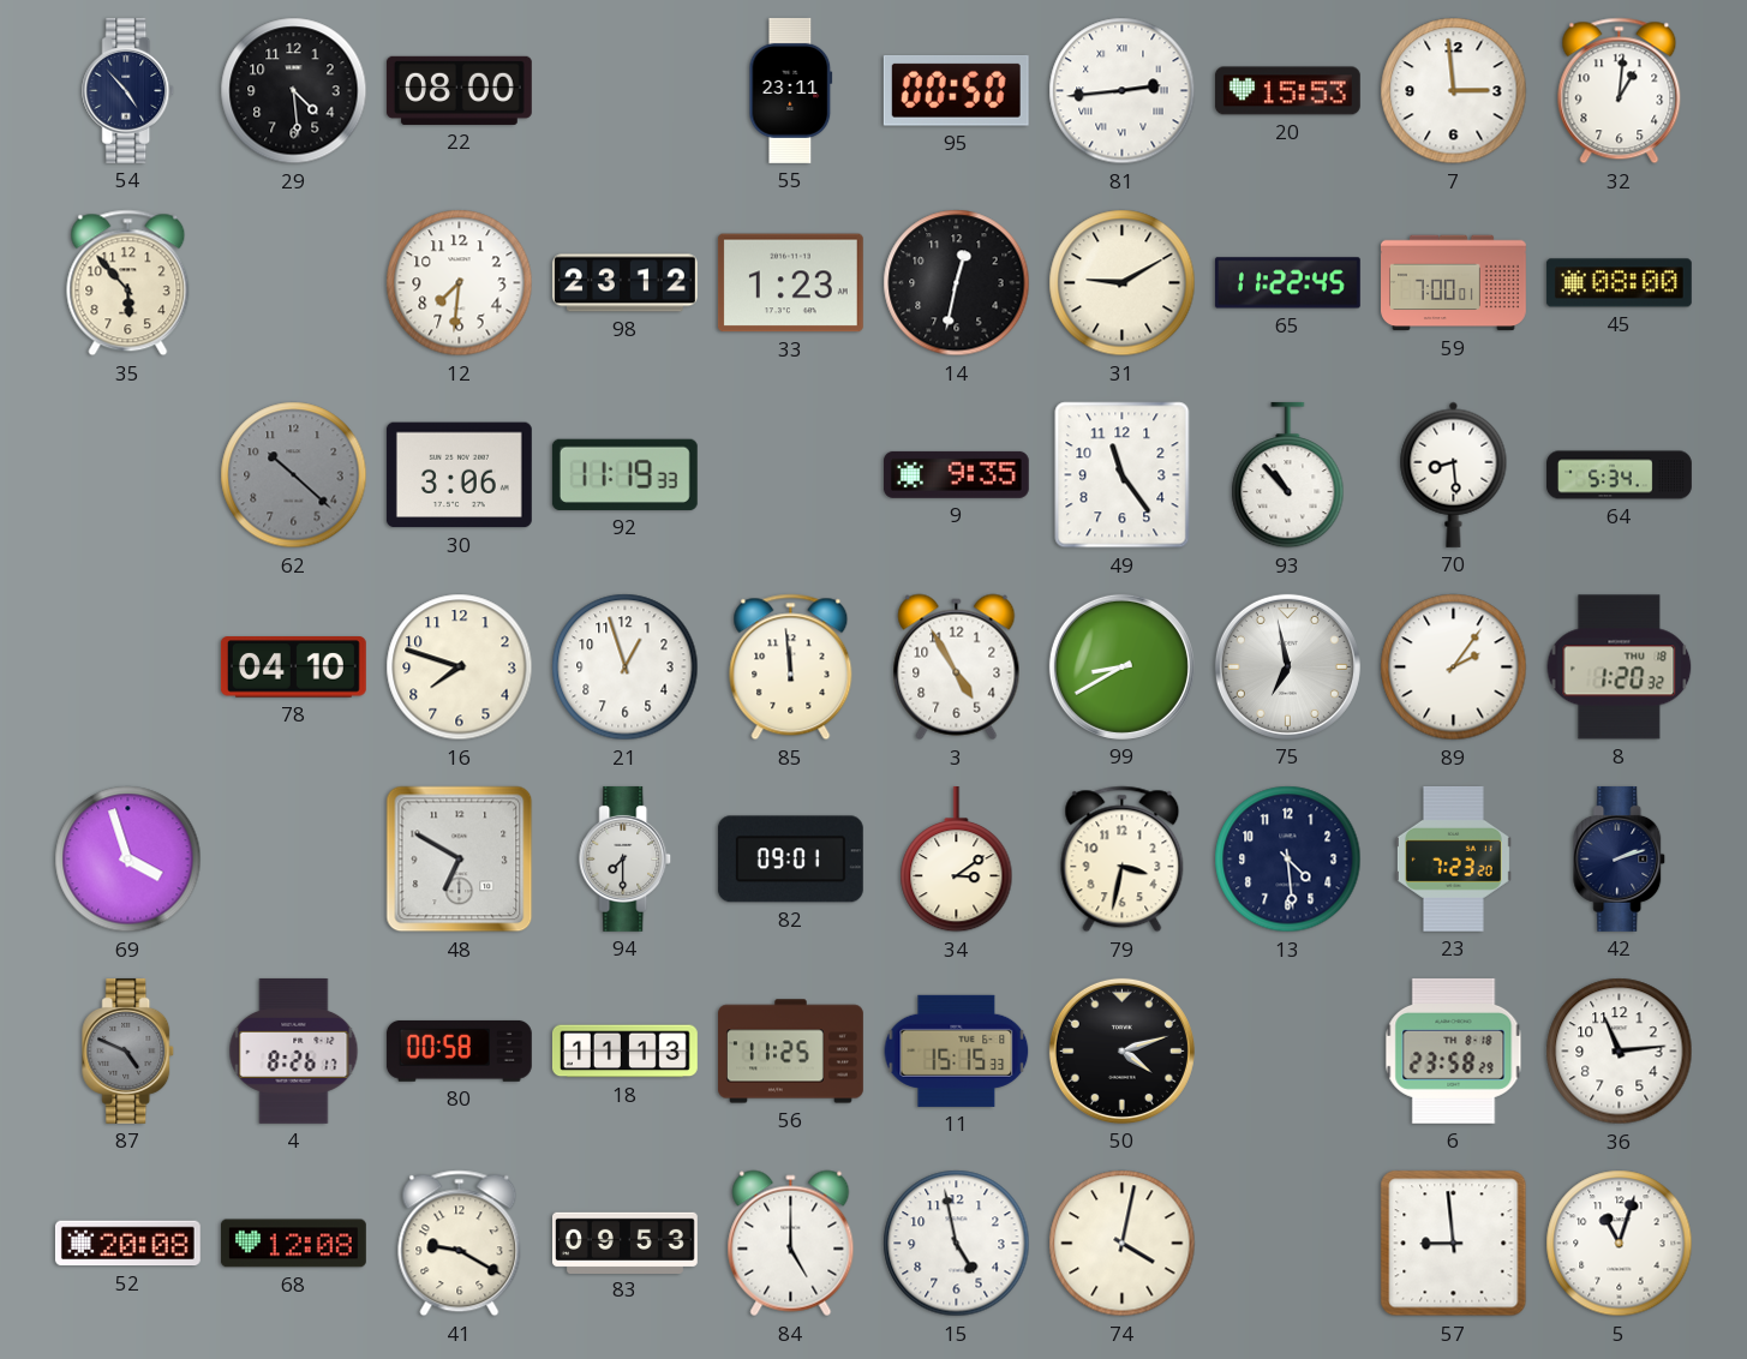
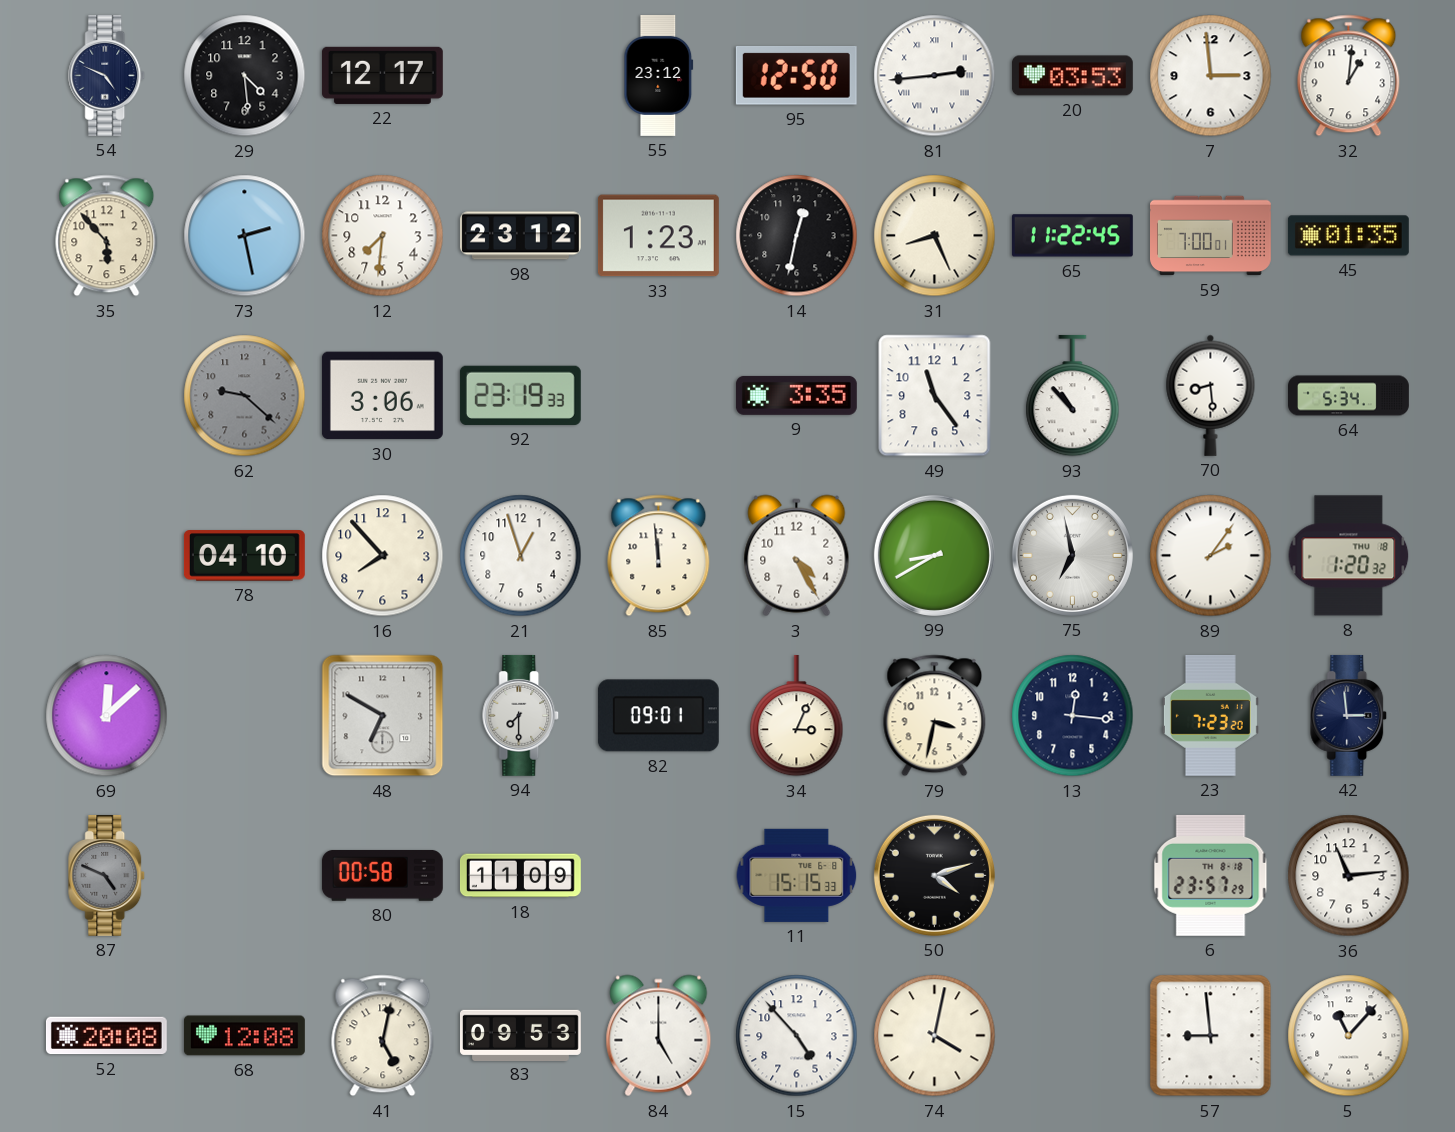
54: 4:53 -> 4:49
22: 08:00 -> 12:17
55: 23:11 -> 23:12
95: 00:50 -> 12:50
20: 15:53 -> 03:53
73: none -> 2:28
31: 9:10 -> 8:26
45: 08:00 -> 01:35
62: 10:22 -> 9:22
92: 11:19 -> 23:19
9: 9:35 -> 3:35
16: 7:48 -> 7:53
3: 4:55 -> 4:25
69: 3:57 -> 12:08
34: 3:09 -> 3:04
13: 4:29 -> 12:16
42: 2:12 -> 2:59
4: 8:26 -> none
18: 11:13 -> 11:09
56: 11:25 -> none
6: 23:58 -> 23:57
41: 9:20 -> 5:02
15: 4:58 -> 4:53
5: 11:03 -> 11:07
